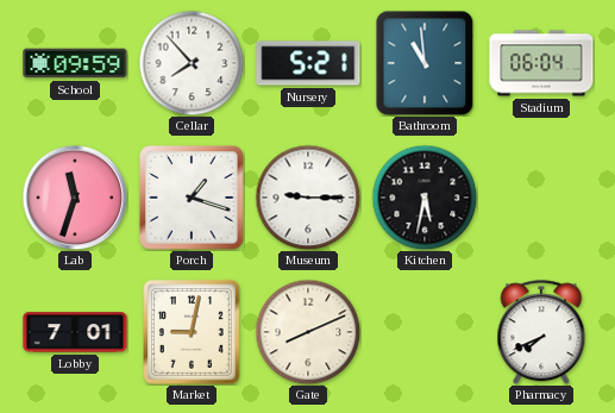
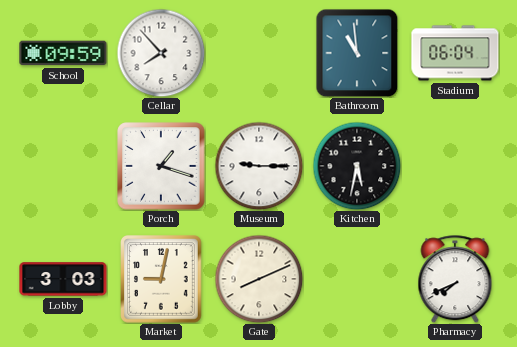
Nursery: 5:21 -> none
Lab: 11:33 -> none
Lobby: 7:01 -> 3:03
